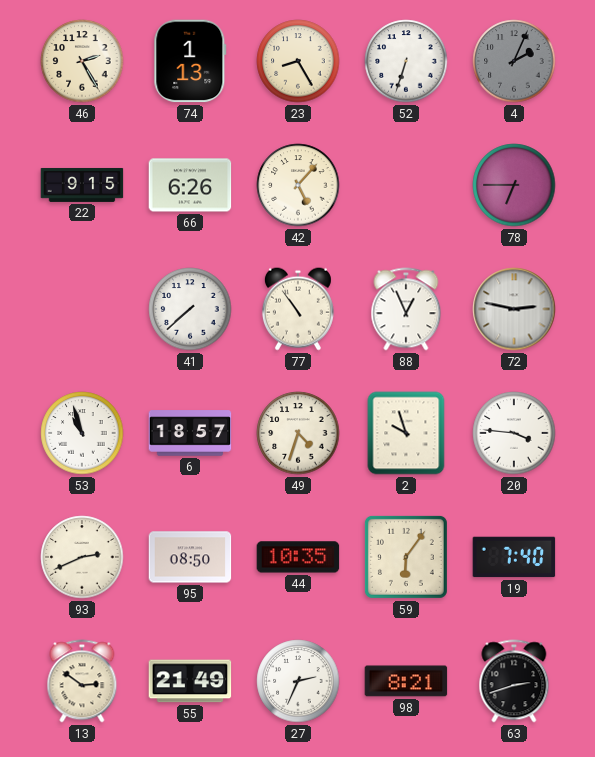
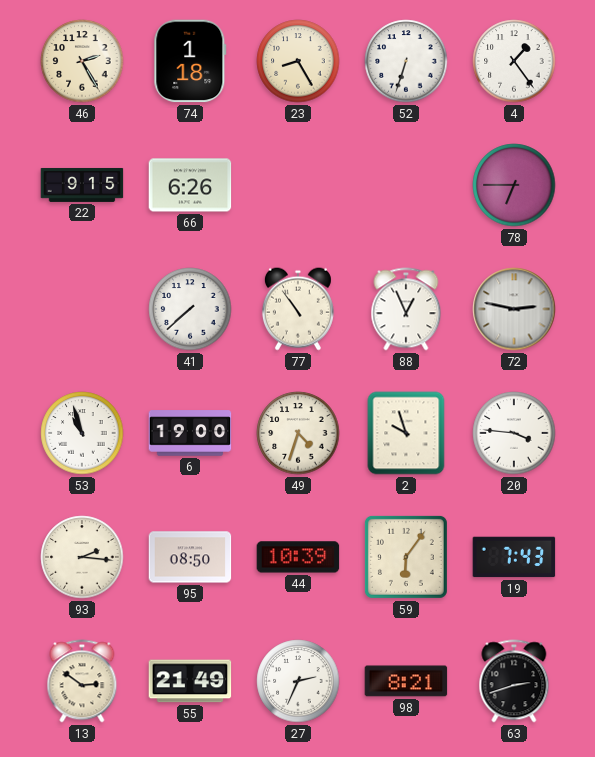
74: 1:13 -> 1:18
4: 2:04 -> 1:24
4 dial: grey -> white
42: 5:07 -> none
6: 18:57 -> 19:00
93: 2:41 -> 2:16
44: 10:35 -> 10:39
19: 7:40 -> 7:43
